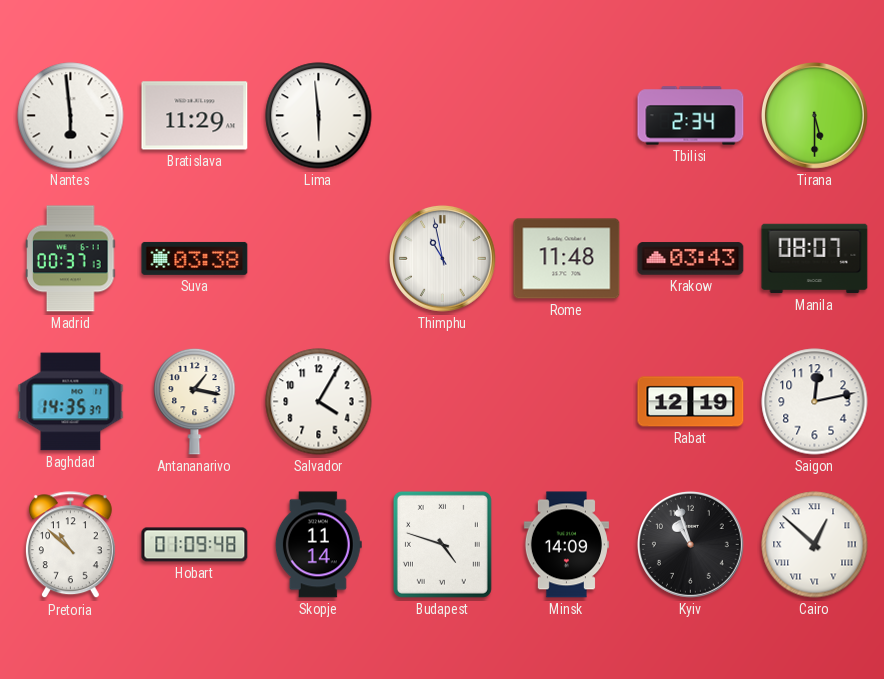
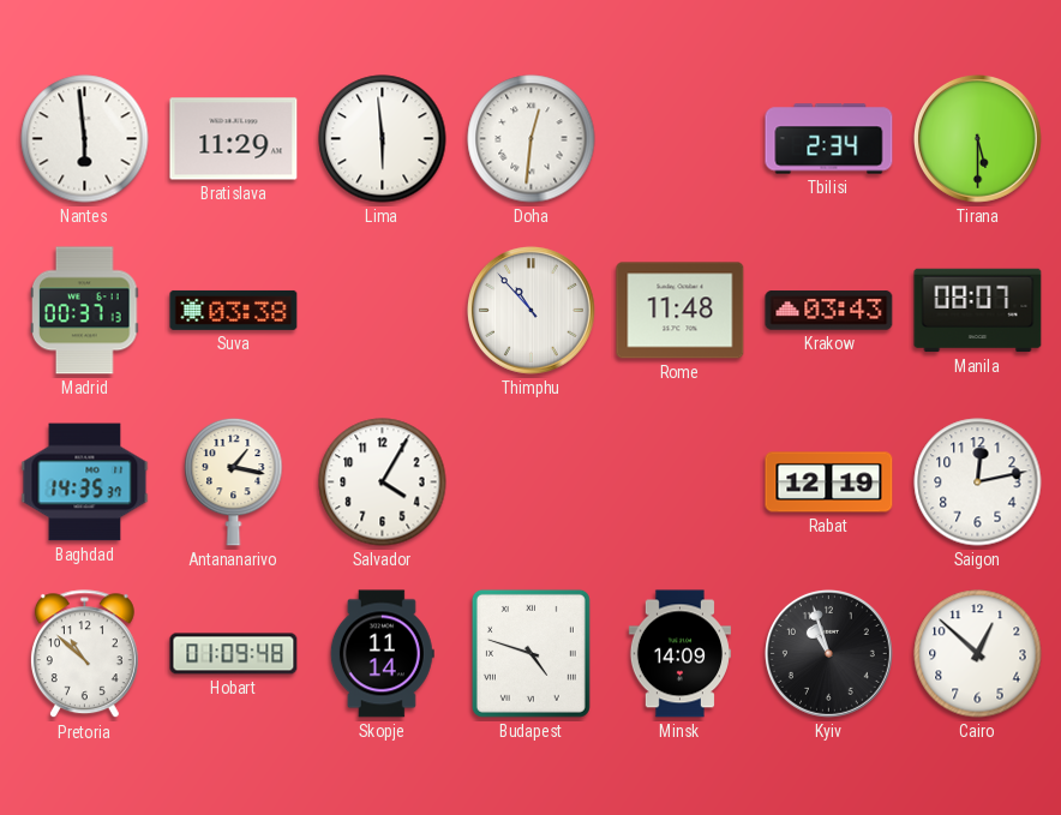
Doha: none -> 12:31
Thimphu: 10:58 -> 10:53
Cairo numerals: Roman -> Arabic
